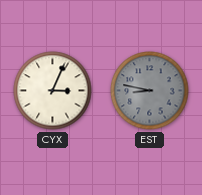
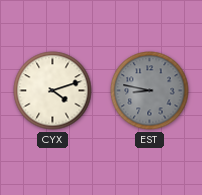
CYX: 3:04 -> 4:12
